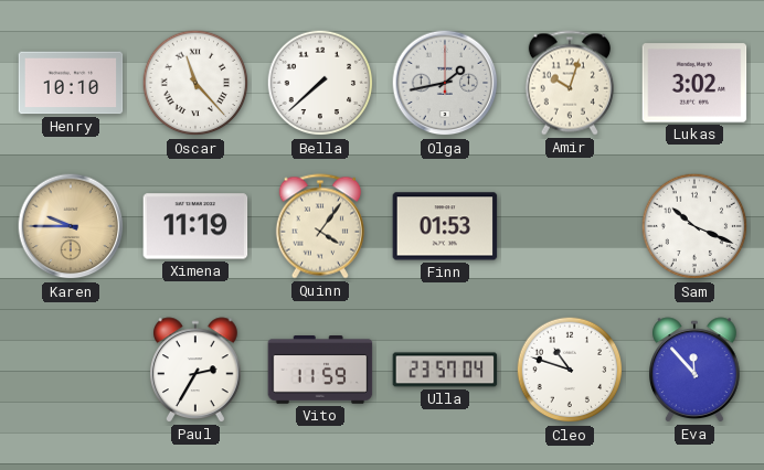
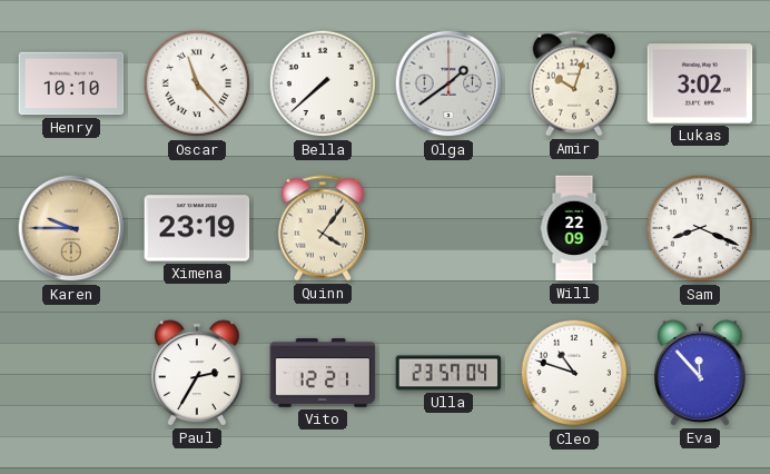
Olga: 1:43 -> 1:39
Ximena: 11:19 -> 23:19
Finn: 01:53 -> none
Will: none -> 22:09
Sam: 10:19 -> 8:19
Vito: 11:59 -> 12:21
